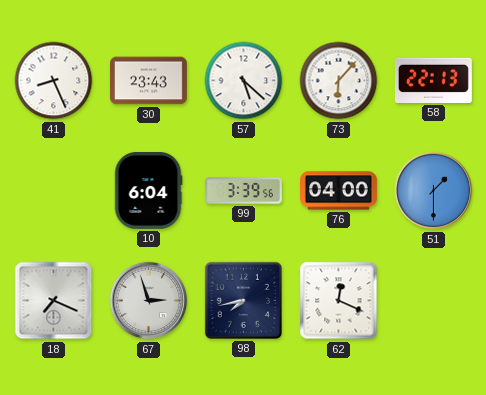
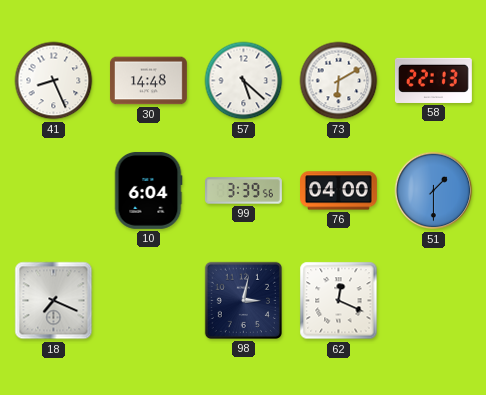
30: 23:43 -> 14:48
73: 6:07 -> 6:10
67: 2:57 -> none
98: 7:43 -> 3:02
